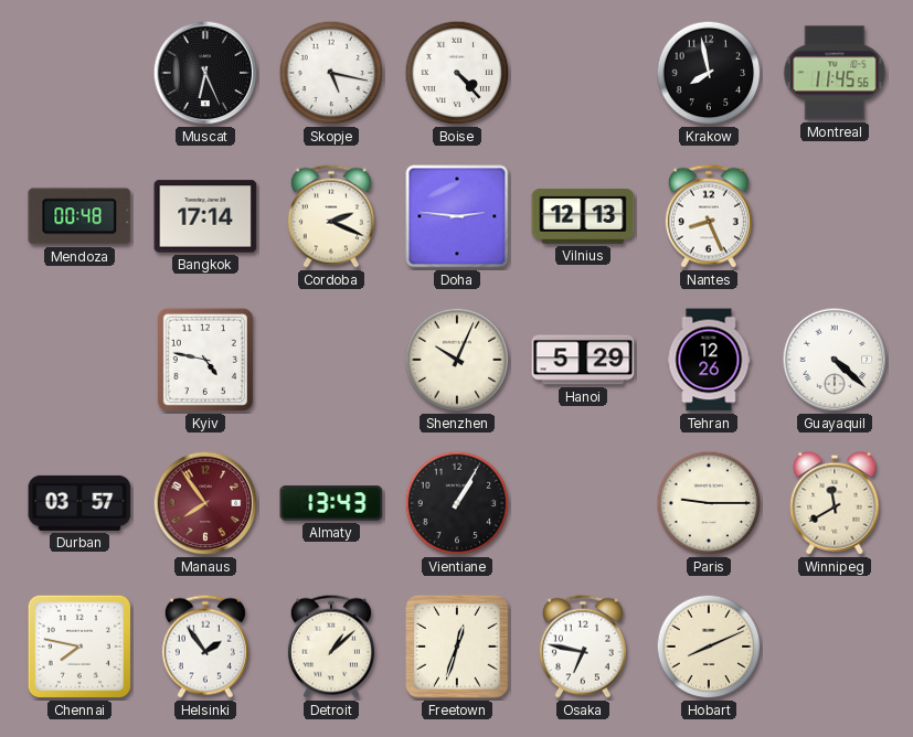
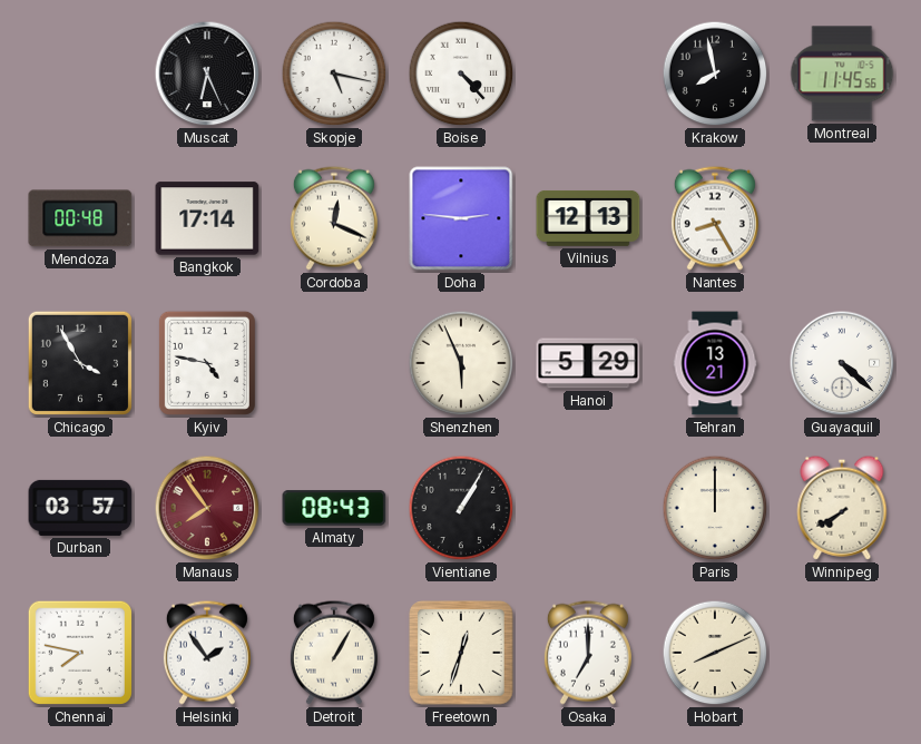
Cordoba: 2:19 -> 12:19
Nantes: 8:26 -> 8:25
Chicago: none -> 3:55
Shenzhen: 10:04 -> 5:56
Tehran: 12:26 -> 13:21
Almaty: 13:43 -> 08:43
Paris: 9:15 -> 12:00
Winnipeg: 11:40 -> 7:40
Detroit: 1:08 -> 1:05
Osaka: 6:47 -> 7:00
